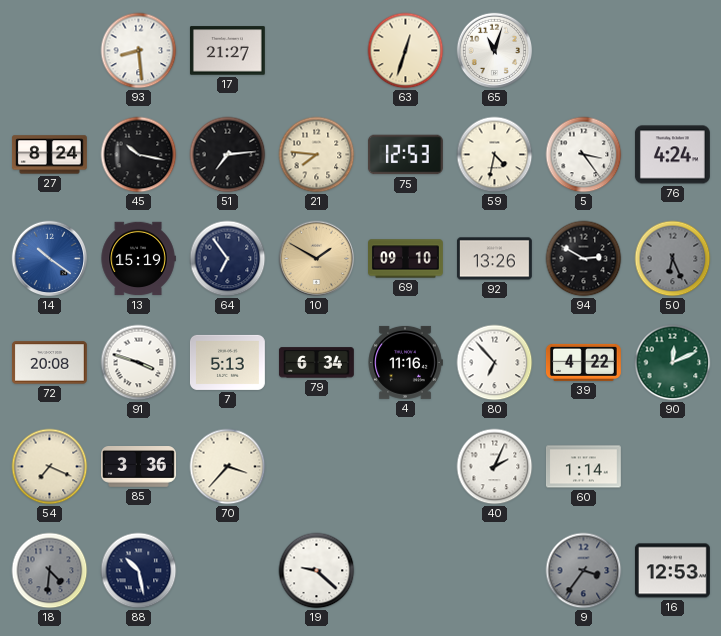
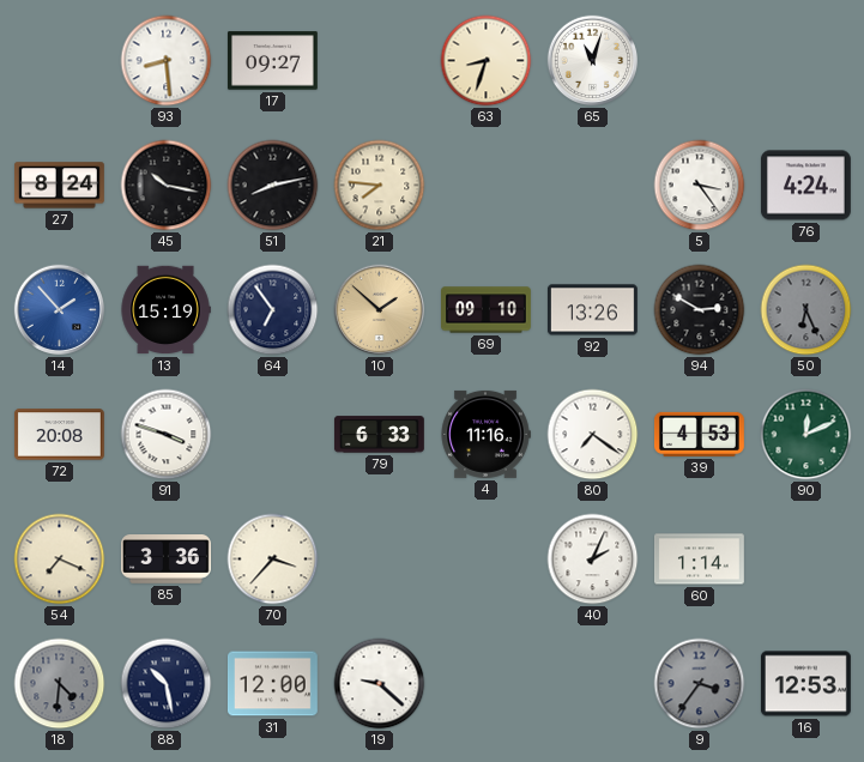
17: 21:27 -> 09:27
63: 12:33 -> 8:33
51: 7:14 -> 8:13
75: 12:53 -> none
59: 4:32 -> none
14: 10:21 -> 1:53
10: 1:50 -> 1:52
7: 5:13 -> none
79: 6:34 -> 6:33
80: 6:53 -> 7:21
39: 4:22 -> 4:53
31: none -> 12:00
